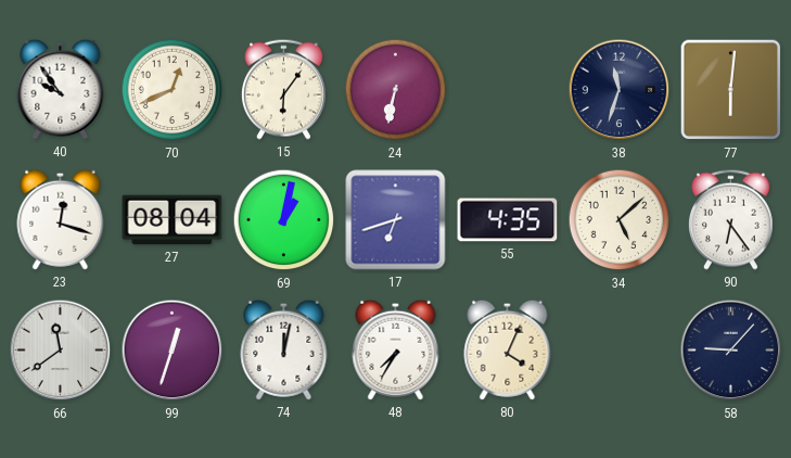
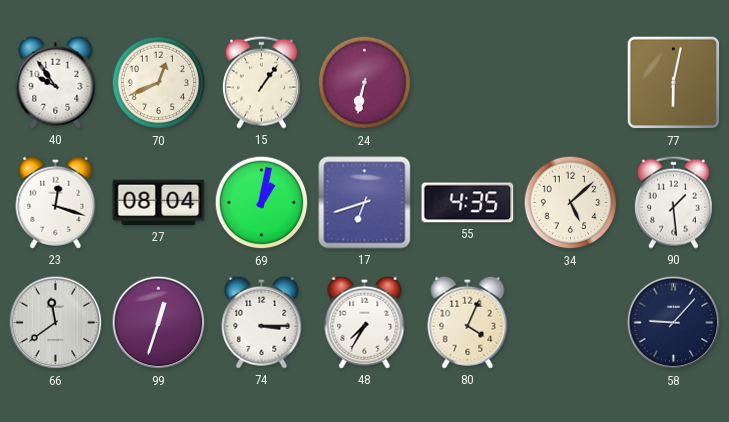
15: 6:06 -> 1:06
38: 11:33 -> none
77: 6:01 -> 6:02
90: 6:24 -> 1:29
74: 12:02 -> 3:15
